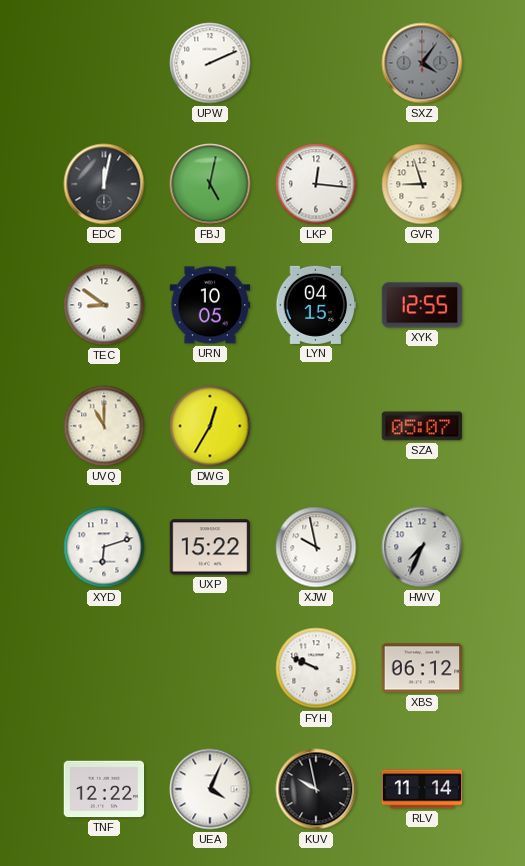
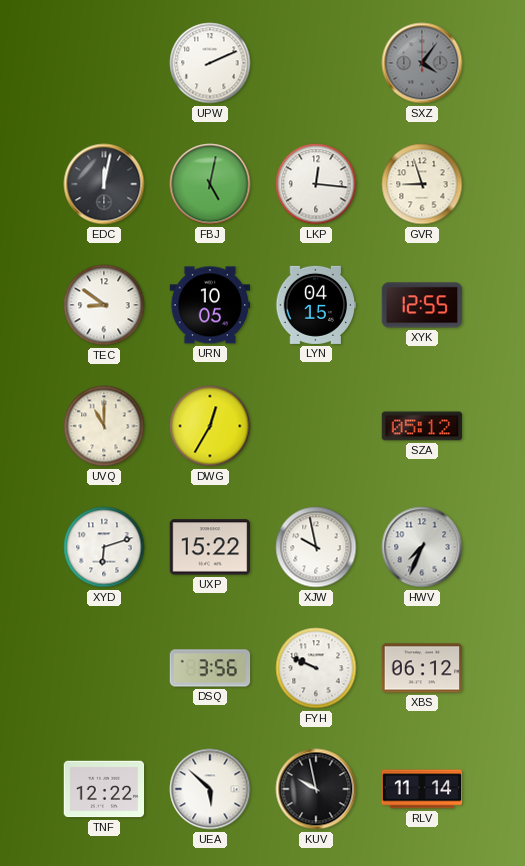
SZA: 05:07 -> 05:12
DSQ: none -> 3:56
UEA: 4:04 -> 5:52
